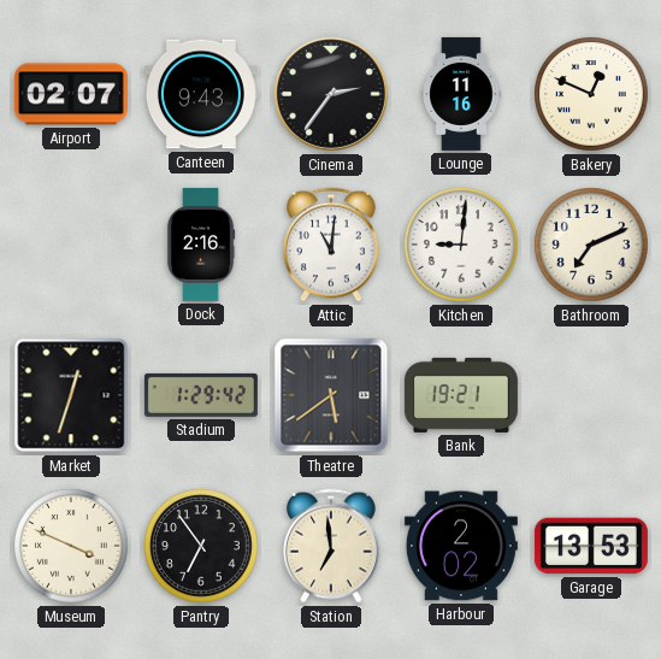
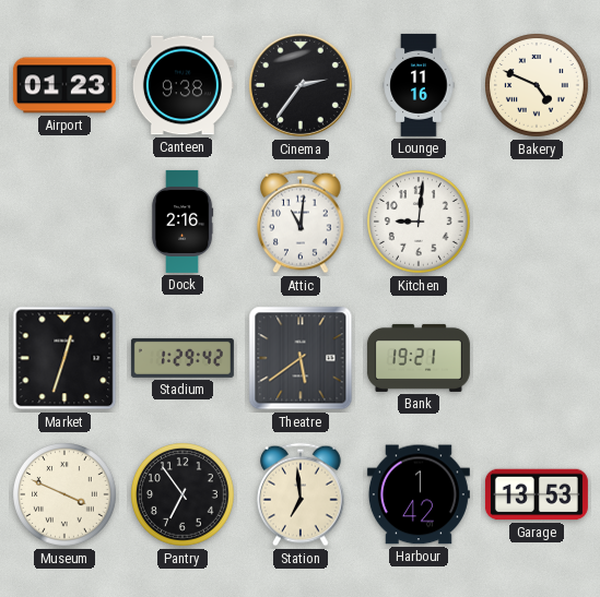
Airport: 02:07 -> 01:23
Canteen: 9:43 -> 9:38
Bakery: 12:49 -> 4:49
Bathroom: 7:11 -> none
Harbour: 2:02 -> 1:42
